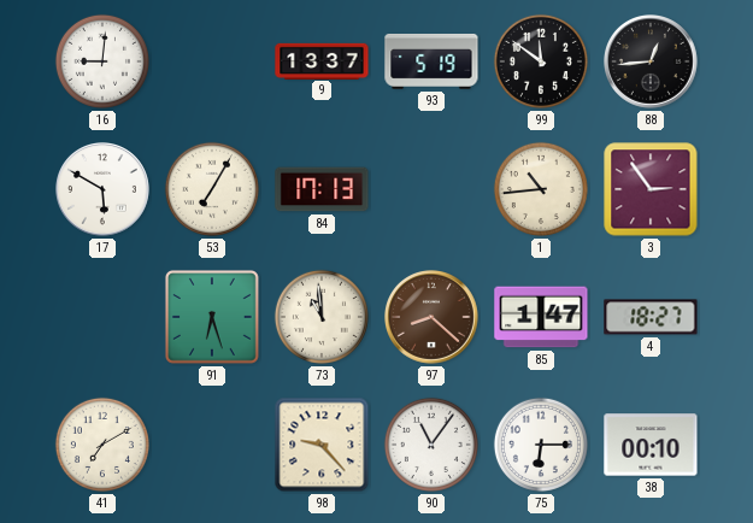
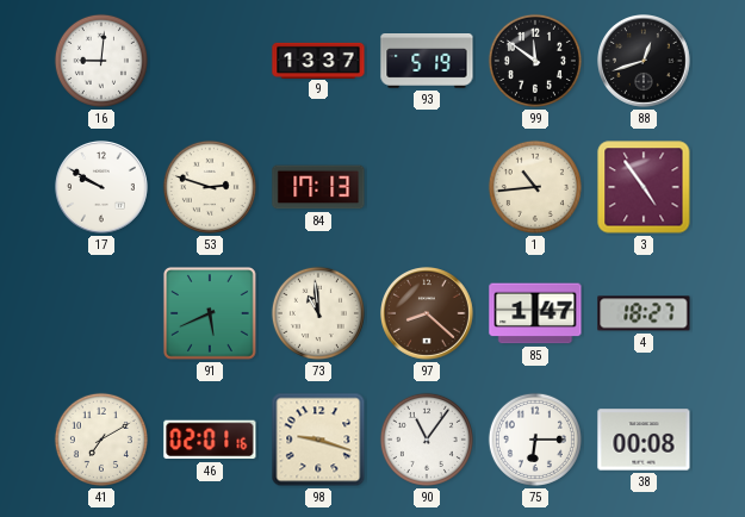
88: 12:44 -> 12:42
17: 5:50 -> 9:50
53: 7:05 -> 2:48
3: 2:54 -> 4:54
91: 6:27 -> 5:41
46: none -> 02:01
98: 9:23 -> 9:18
38: 00:10 -> 00:08
